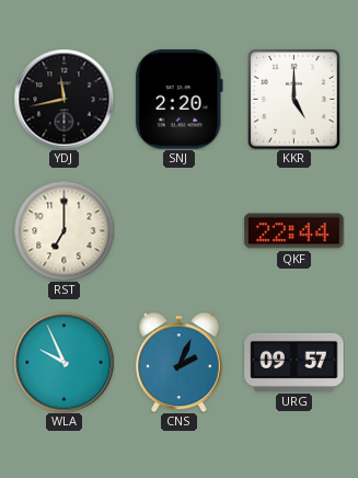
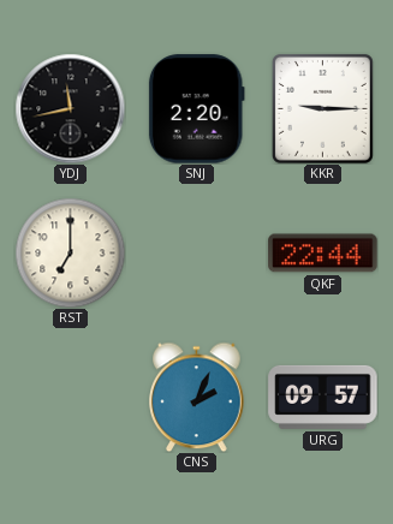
KKR: 5:00 -> 9:15
WLA: 9:56 -> none
